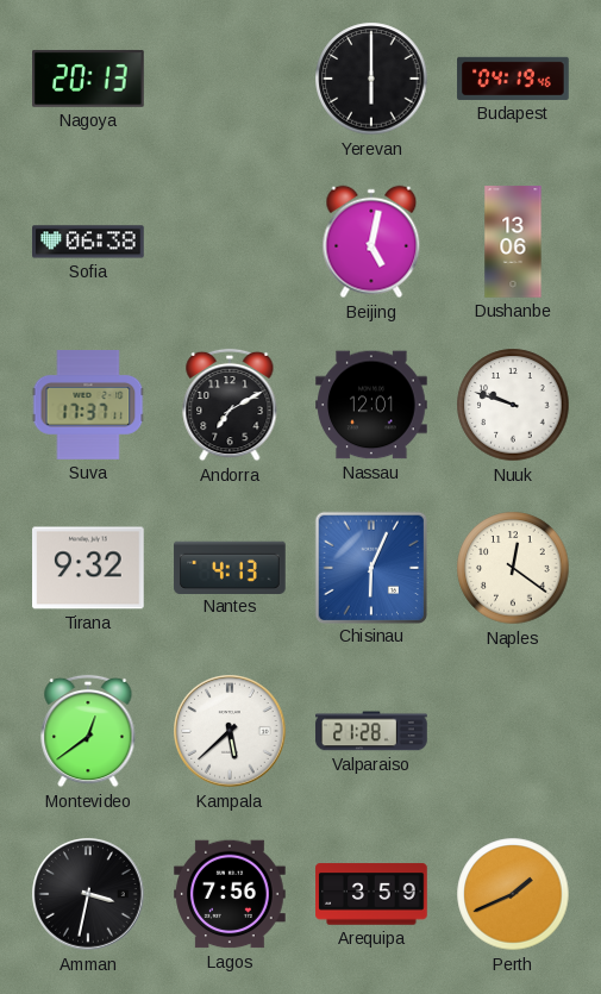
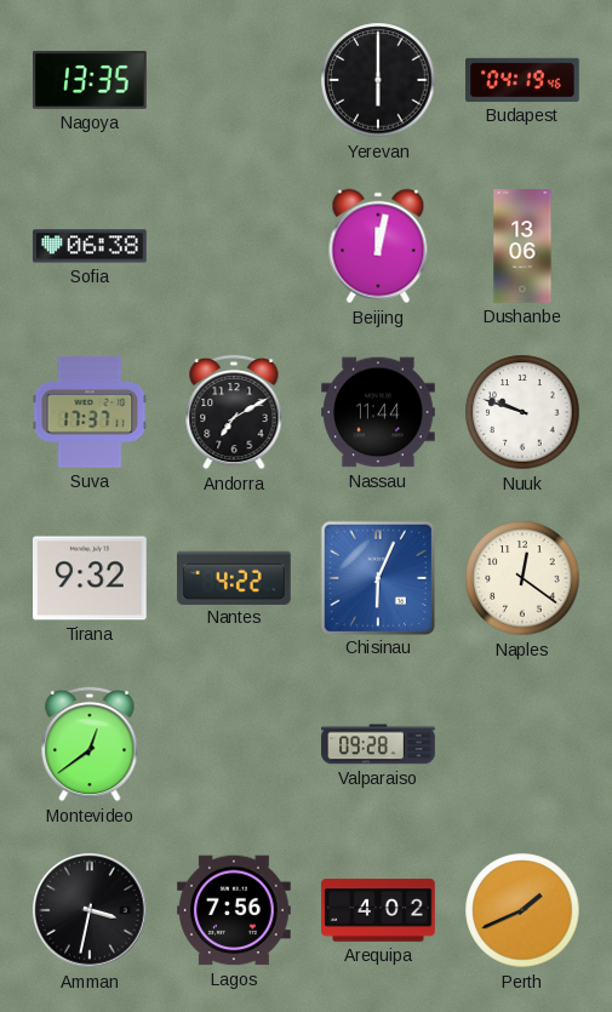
Nagoya: 20:13 -> 13:35
Beijing: 5:02 -> 12:02
Nassau: 12:01 -> 11:44
Nantes: 4:13 -> 4:22
Kampala: 5:38 -> none
Valparaiso: 21:28 -> 09:28
Arequipa: 3:59 -> 4:02
